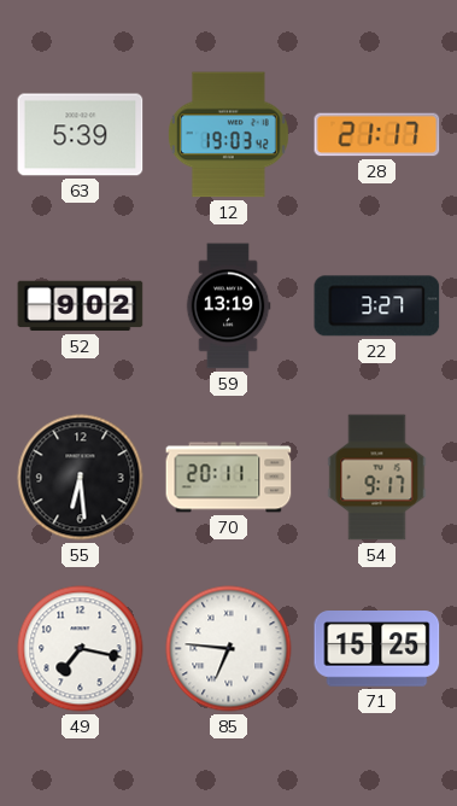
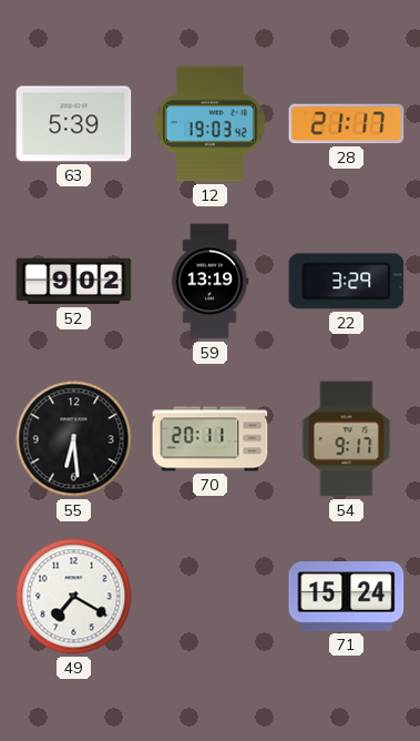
22: 3:27 -> 3:29
49: 7:17 -> 7:20
85: 6:46 -> none
71: 15:25 -> 15:24
